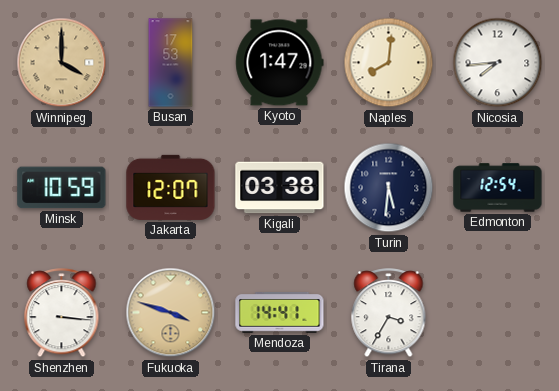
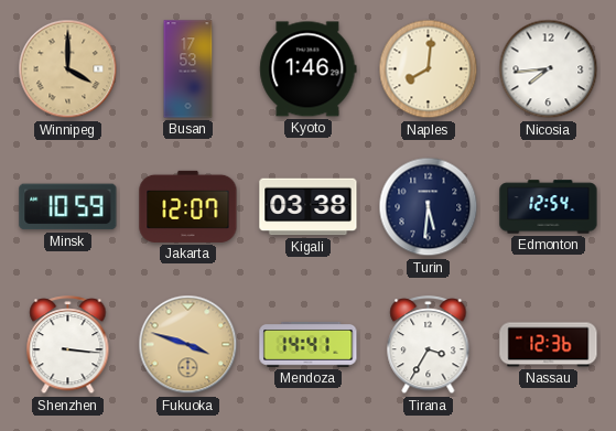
Kyoto: 1:47 -> 1:46
Nassau: none -> 12:36
